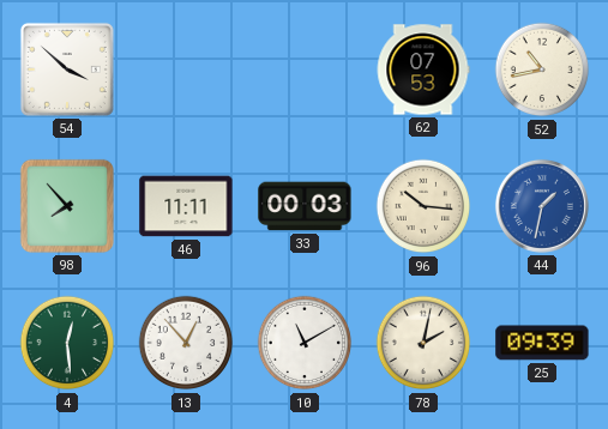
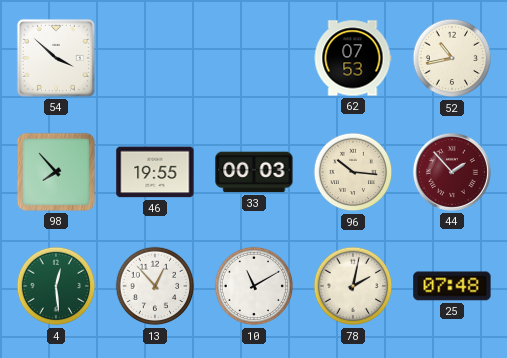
46: 11:11 -> 19:55
44: 1:32 -> 1:53
44 dial: blue -> burgundy
25: 09:39 -> 07:48
